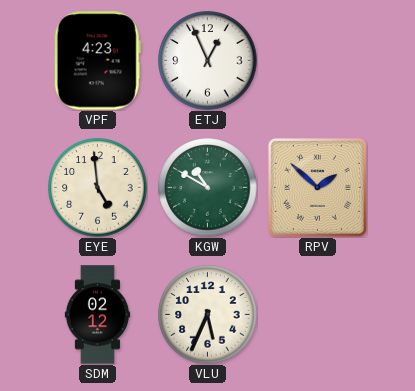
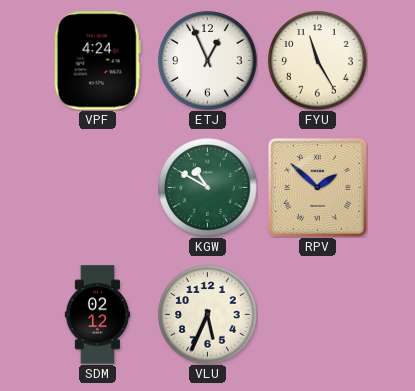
VPF: 4:23 -> 4:24
FYU: none -> 11:25
EYE: 4:59 -> none
